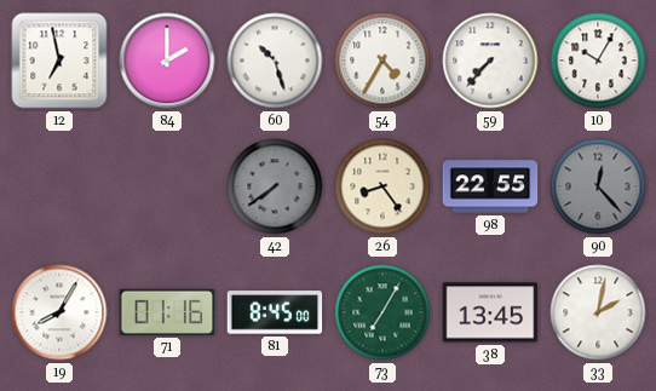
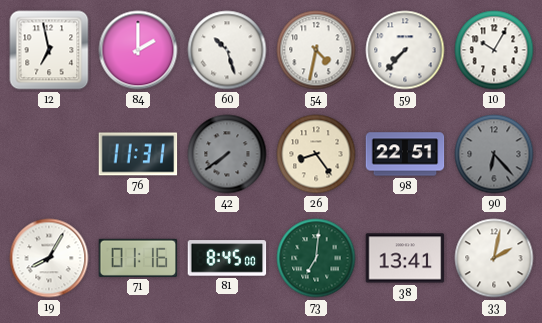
54: 4:35 -> 4:32
76: none -> 11:31
98: 22:55 -> 22:51
90: 12:23 -> 6:23
73: 7:05 -> 7:01
38: 13:45 -> 13:41
